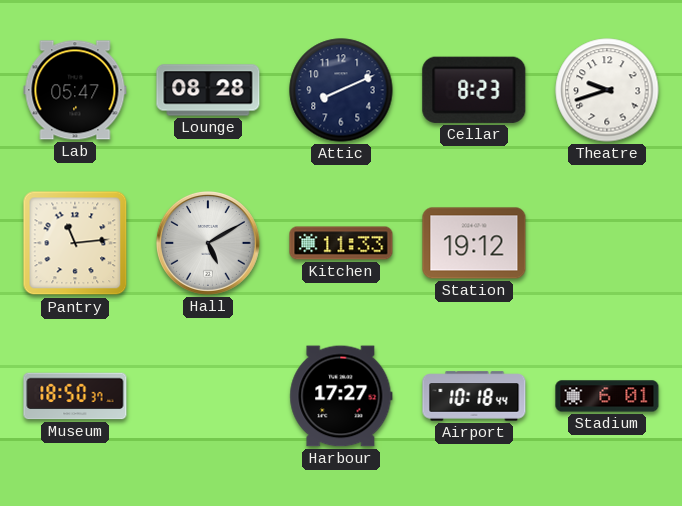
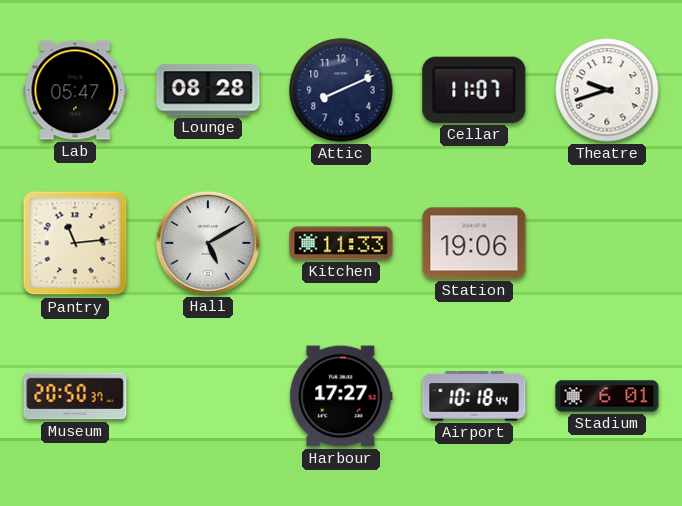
Cellar: 8:23 -> 11:07
Station: 19:12 -> 19:06
Museum: 18:50 -> 20:50
